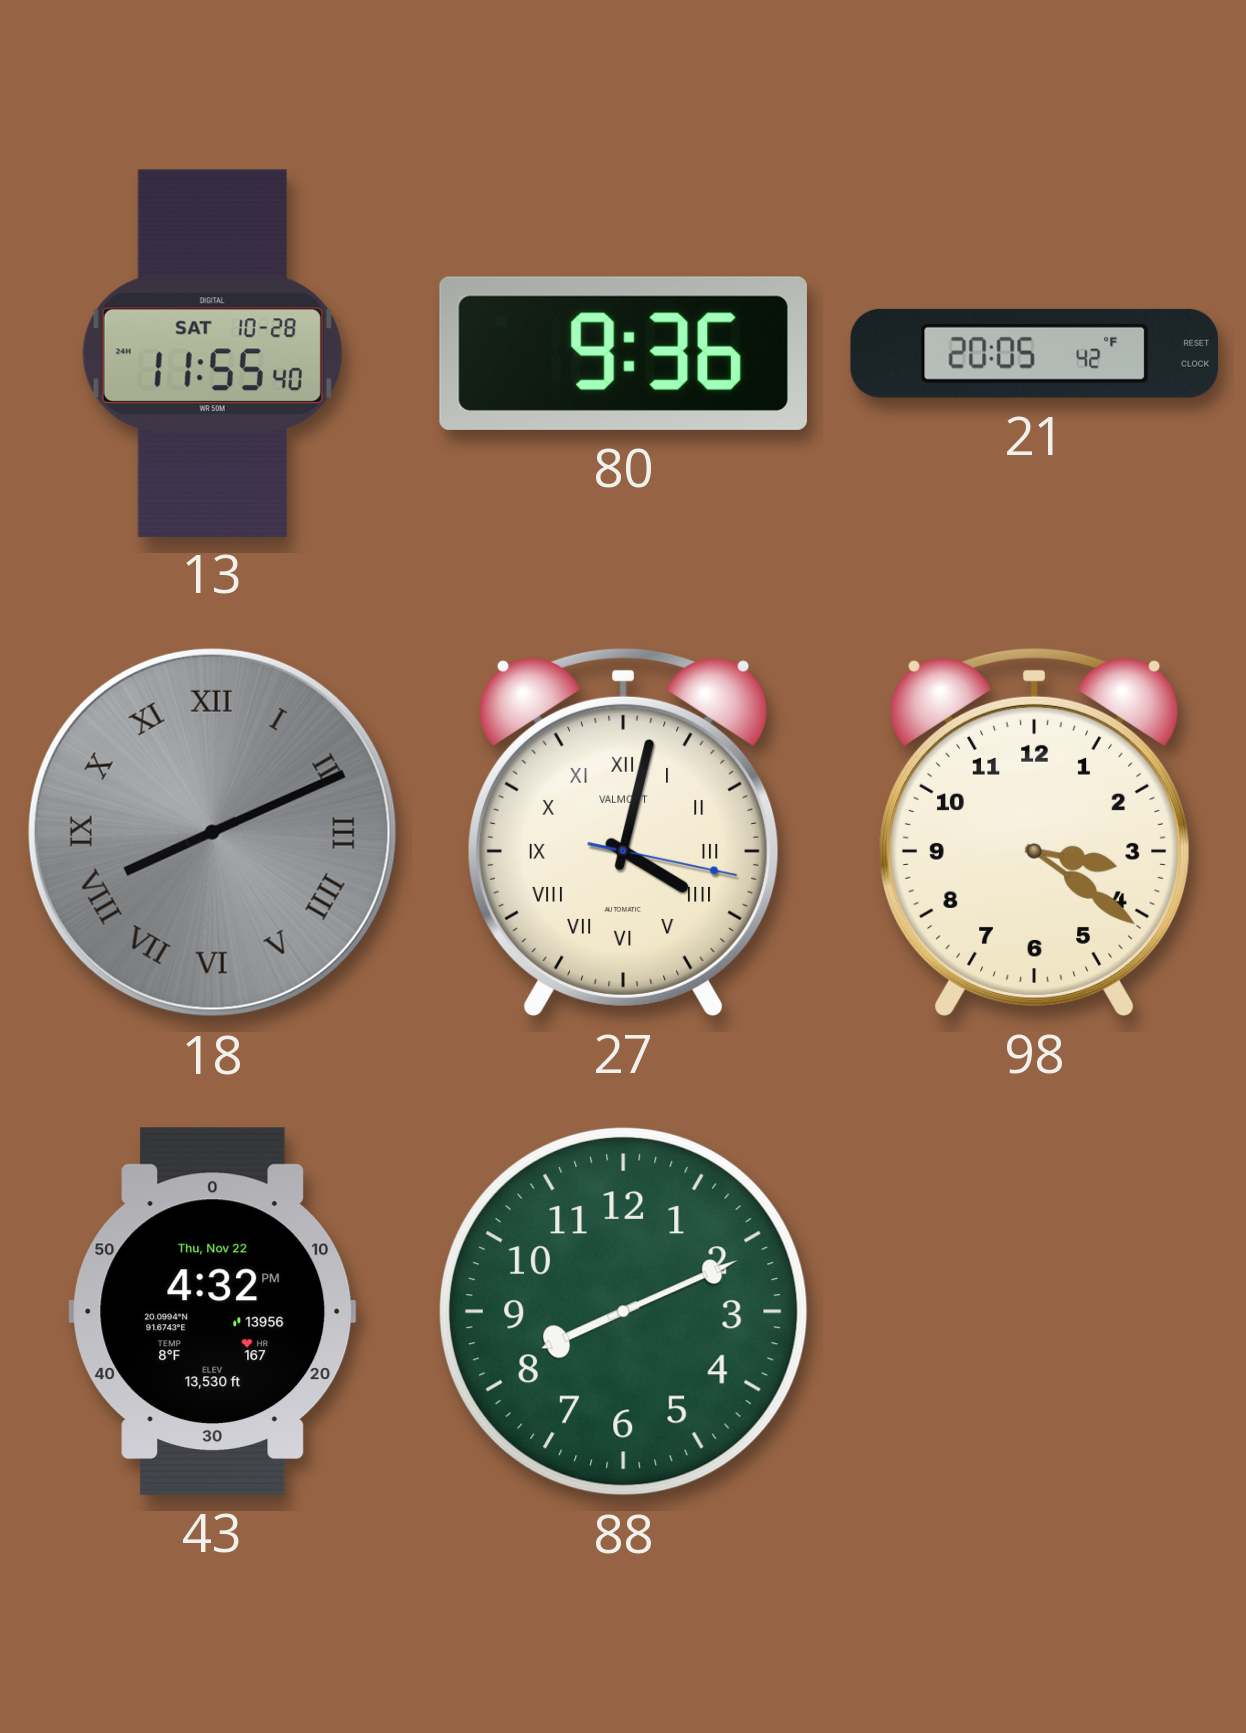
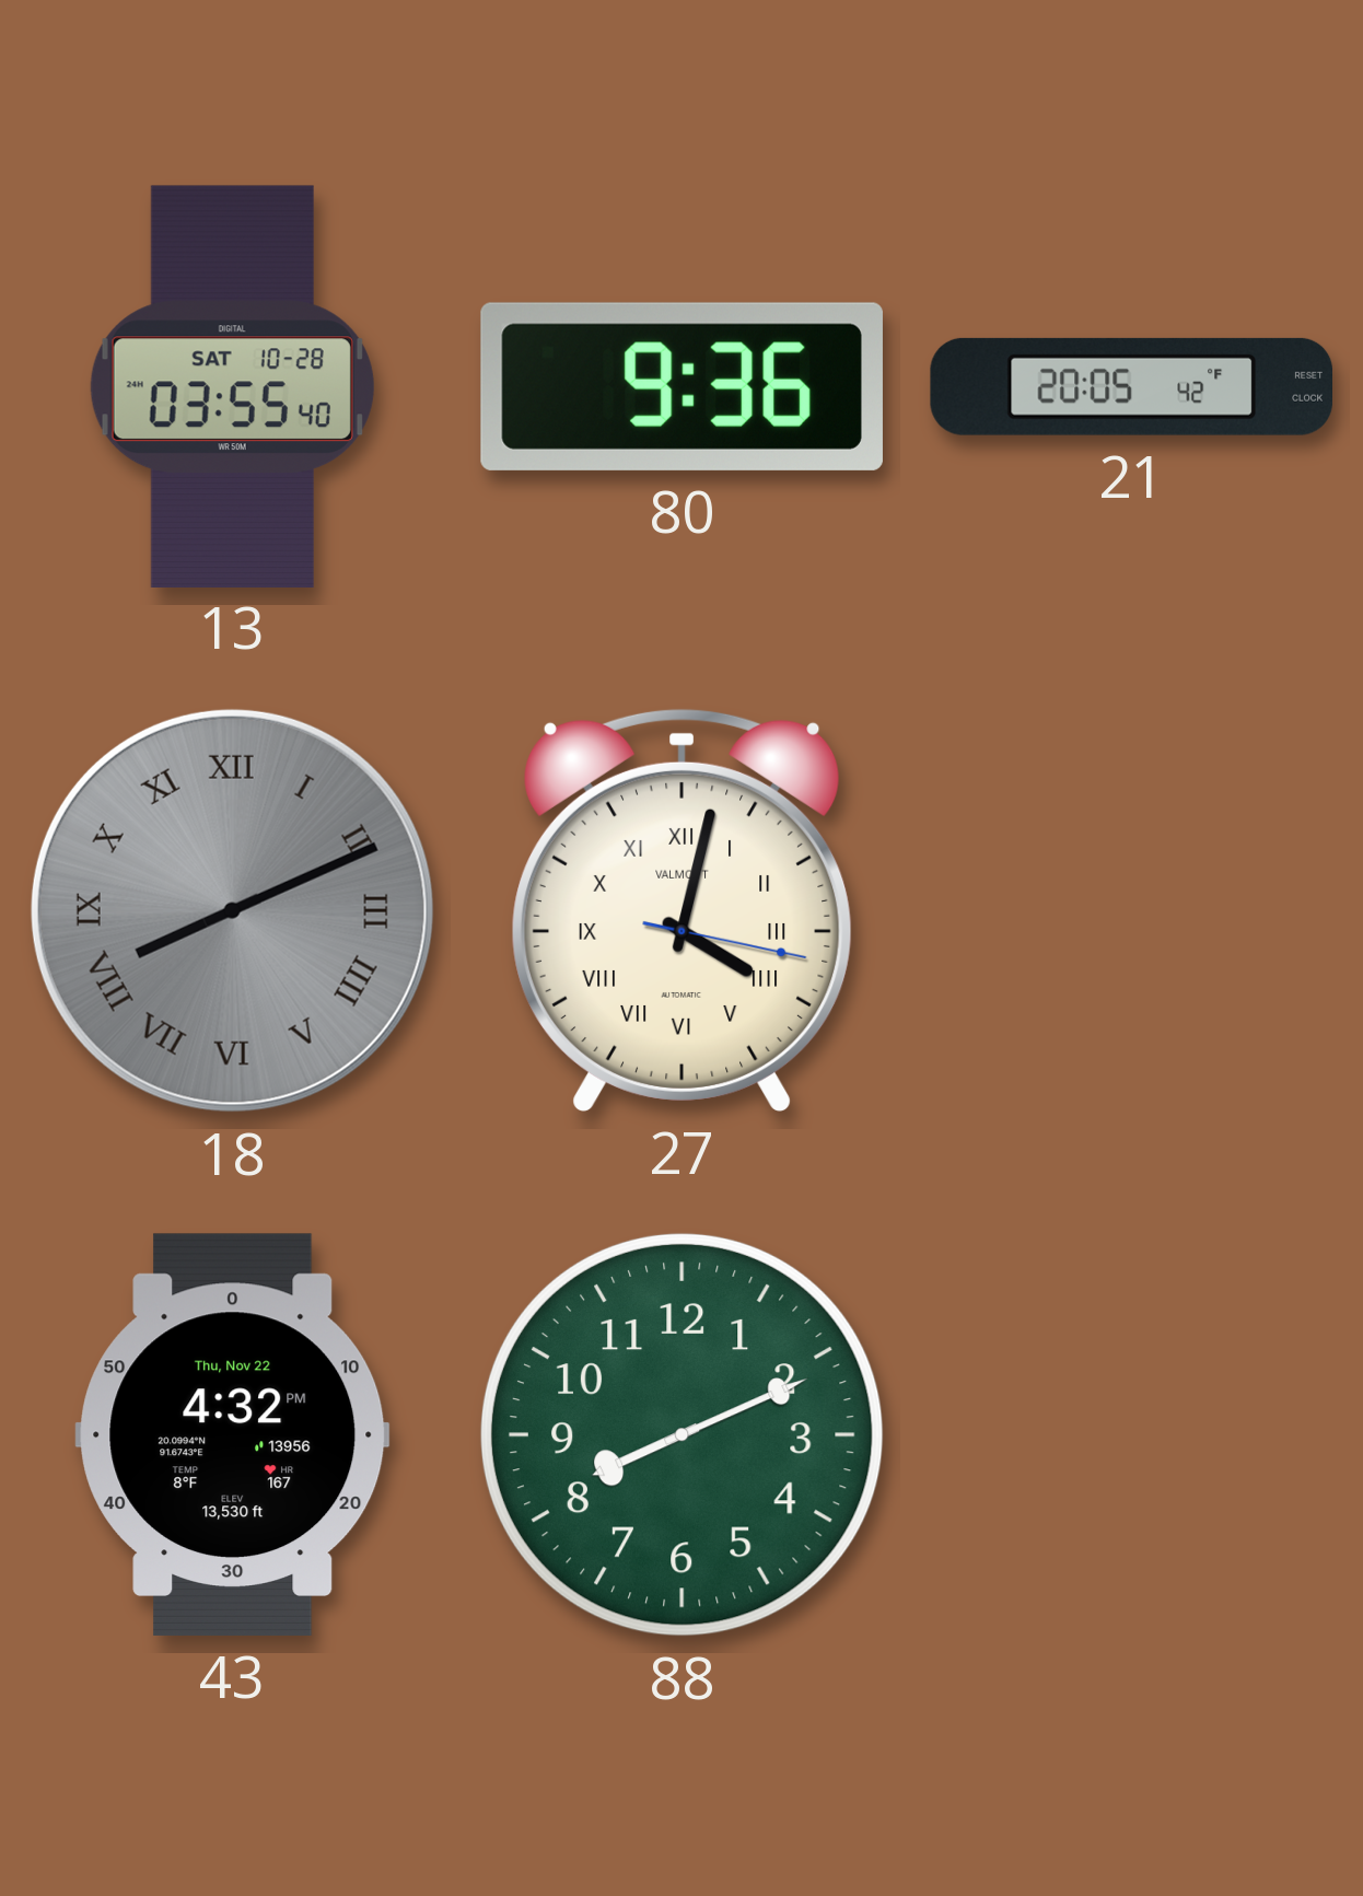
13: 11:55 -> 03:55
98: 3:21 -> none
